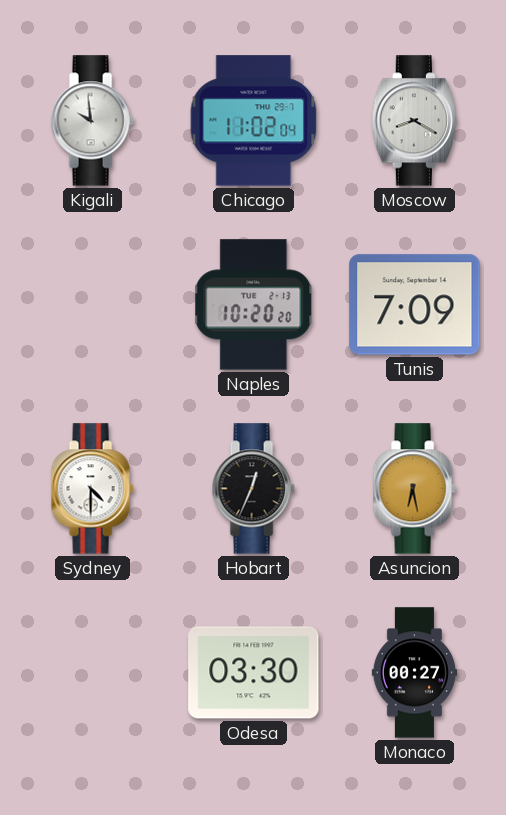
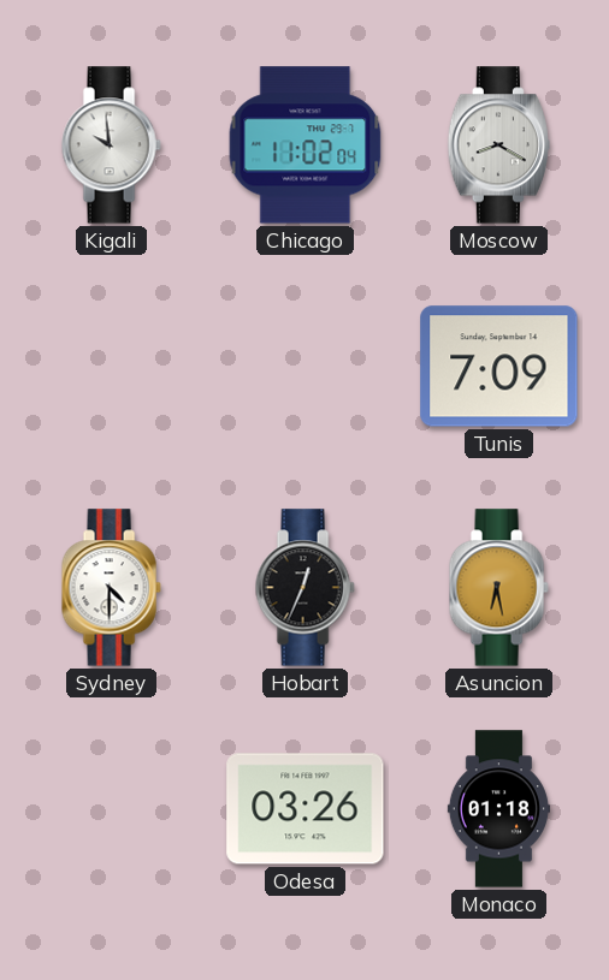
Naples: 10:20 -> none
Odesa: 03:30 -> 03:26
Monaco: 00:27 -> 01:18
